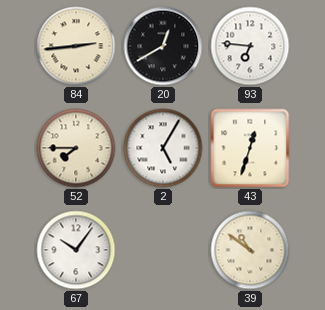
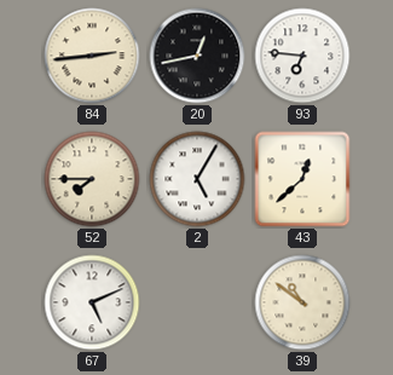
20: 12:40 -> 12:43
43: 12:33 -> 12:38
67: 10:06 -> 5:11
